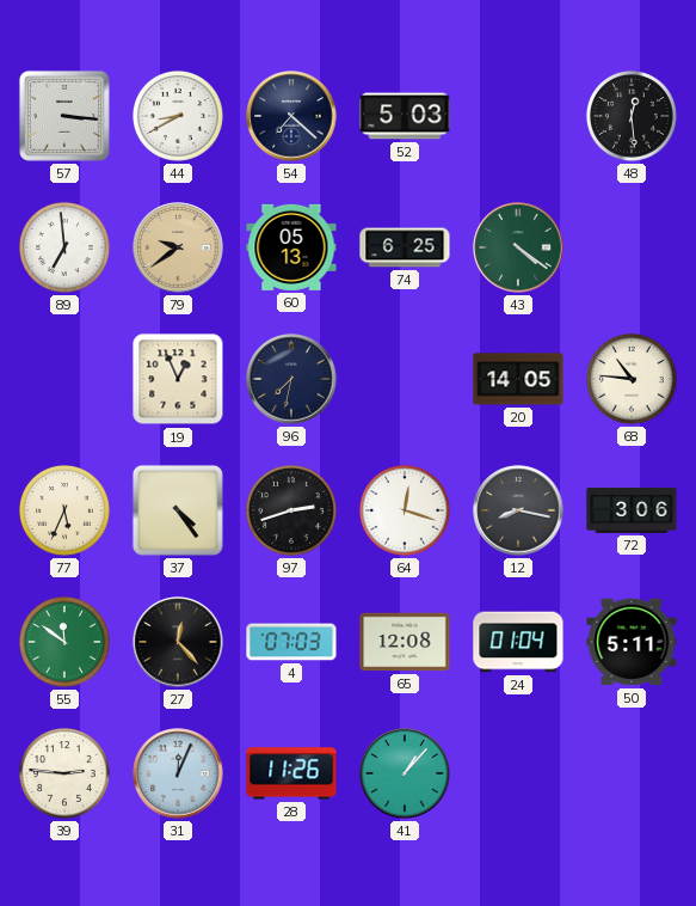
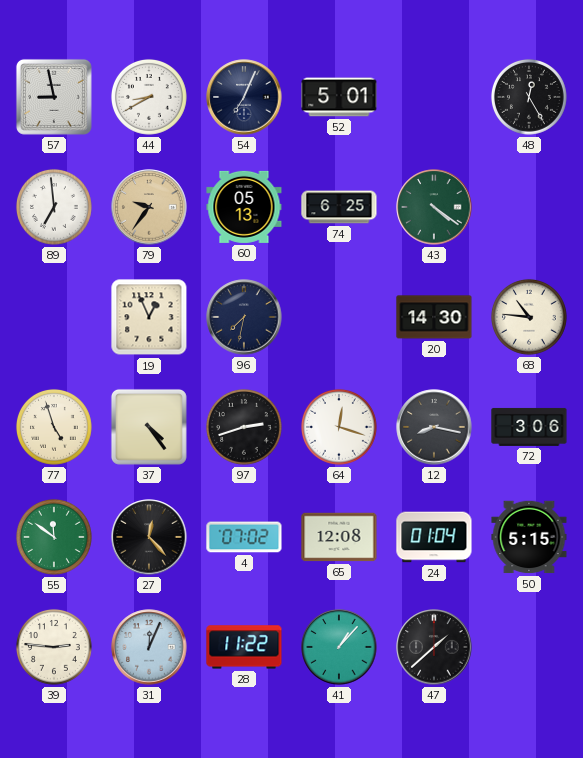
57: 3:16 -> 8:58
54: 7:22 -> 7:04
52: 5:03 -> 5:01
48: 12:29 -> 12:25
79: 9:39 -> 9:36
20: 14:05 -> 14:30
77: 5:34 -> 4:57
4: 07:03 -> 07:02
50: 5:11 -> 5:15
28: 11:26 -> 11:22
47: none -> 1:38
